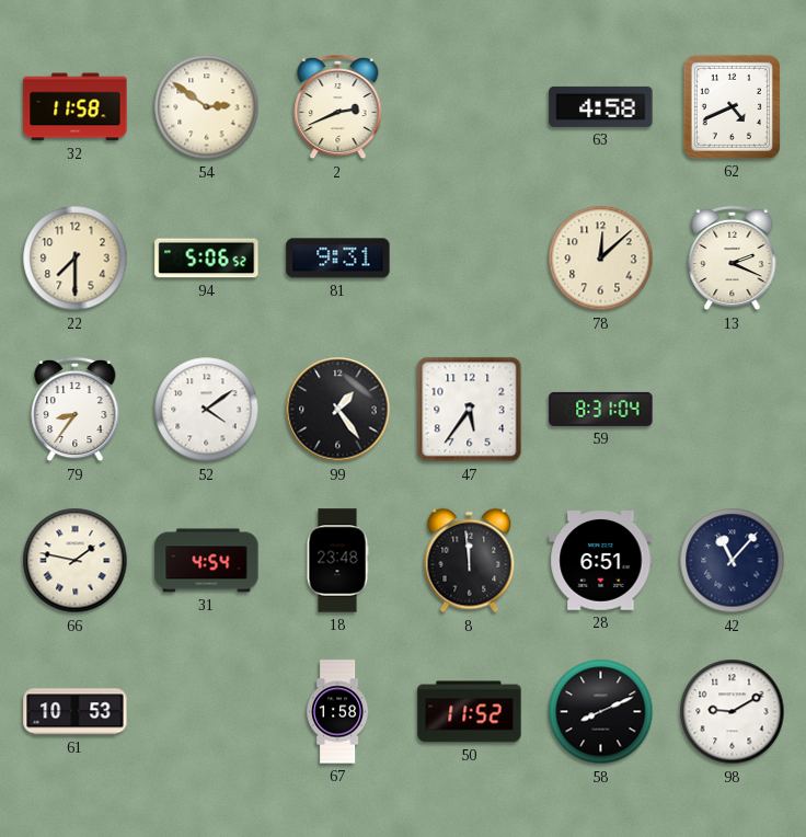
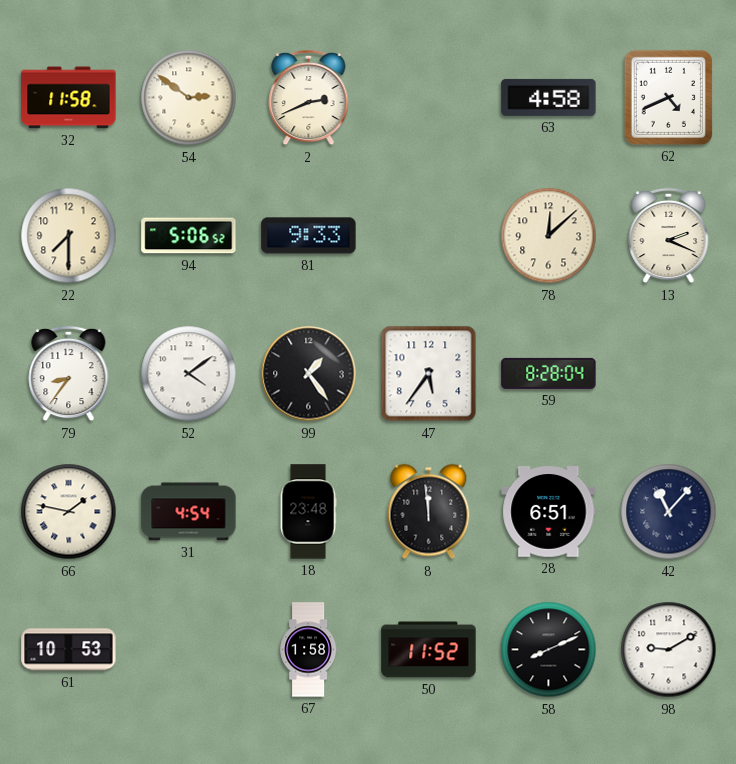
81: 9:31 -> 9:33
59: 8:31 -> 8:28
